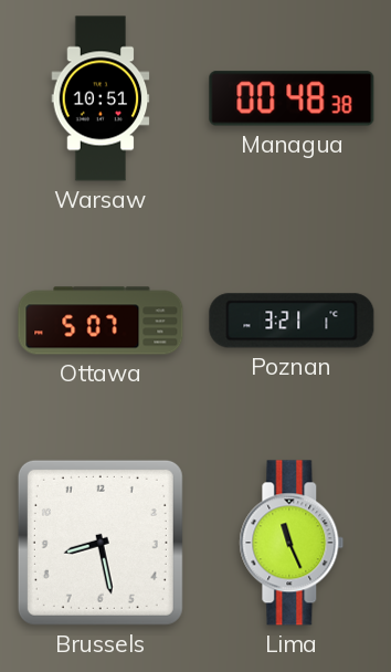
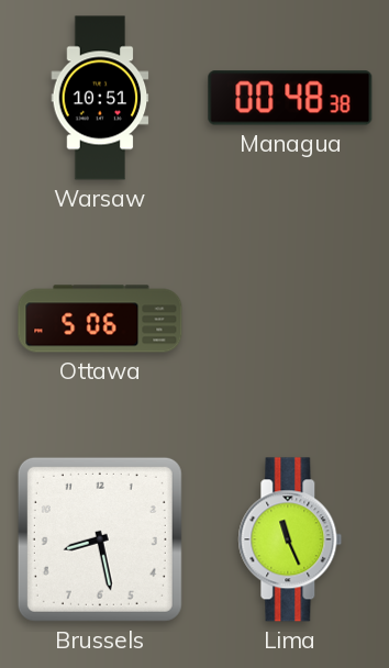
Ottawa: 5:07 -> 5:06
Poznan: 3:21 -> none
